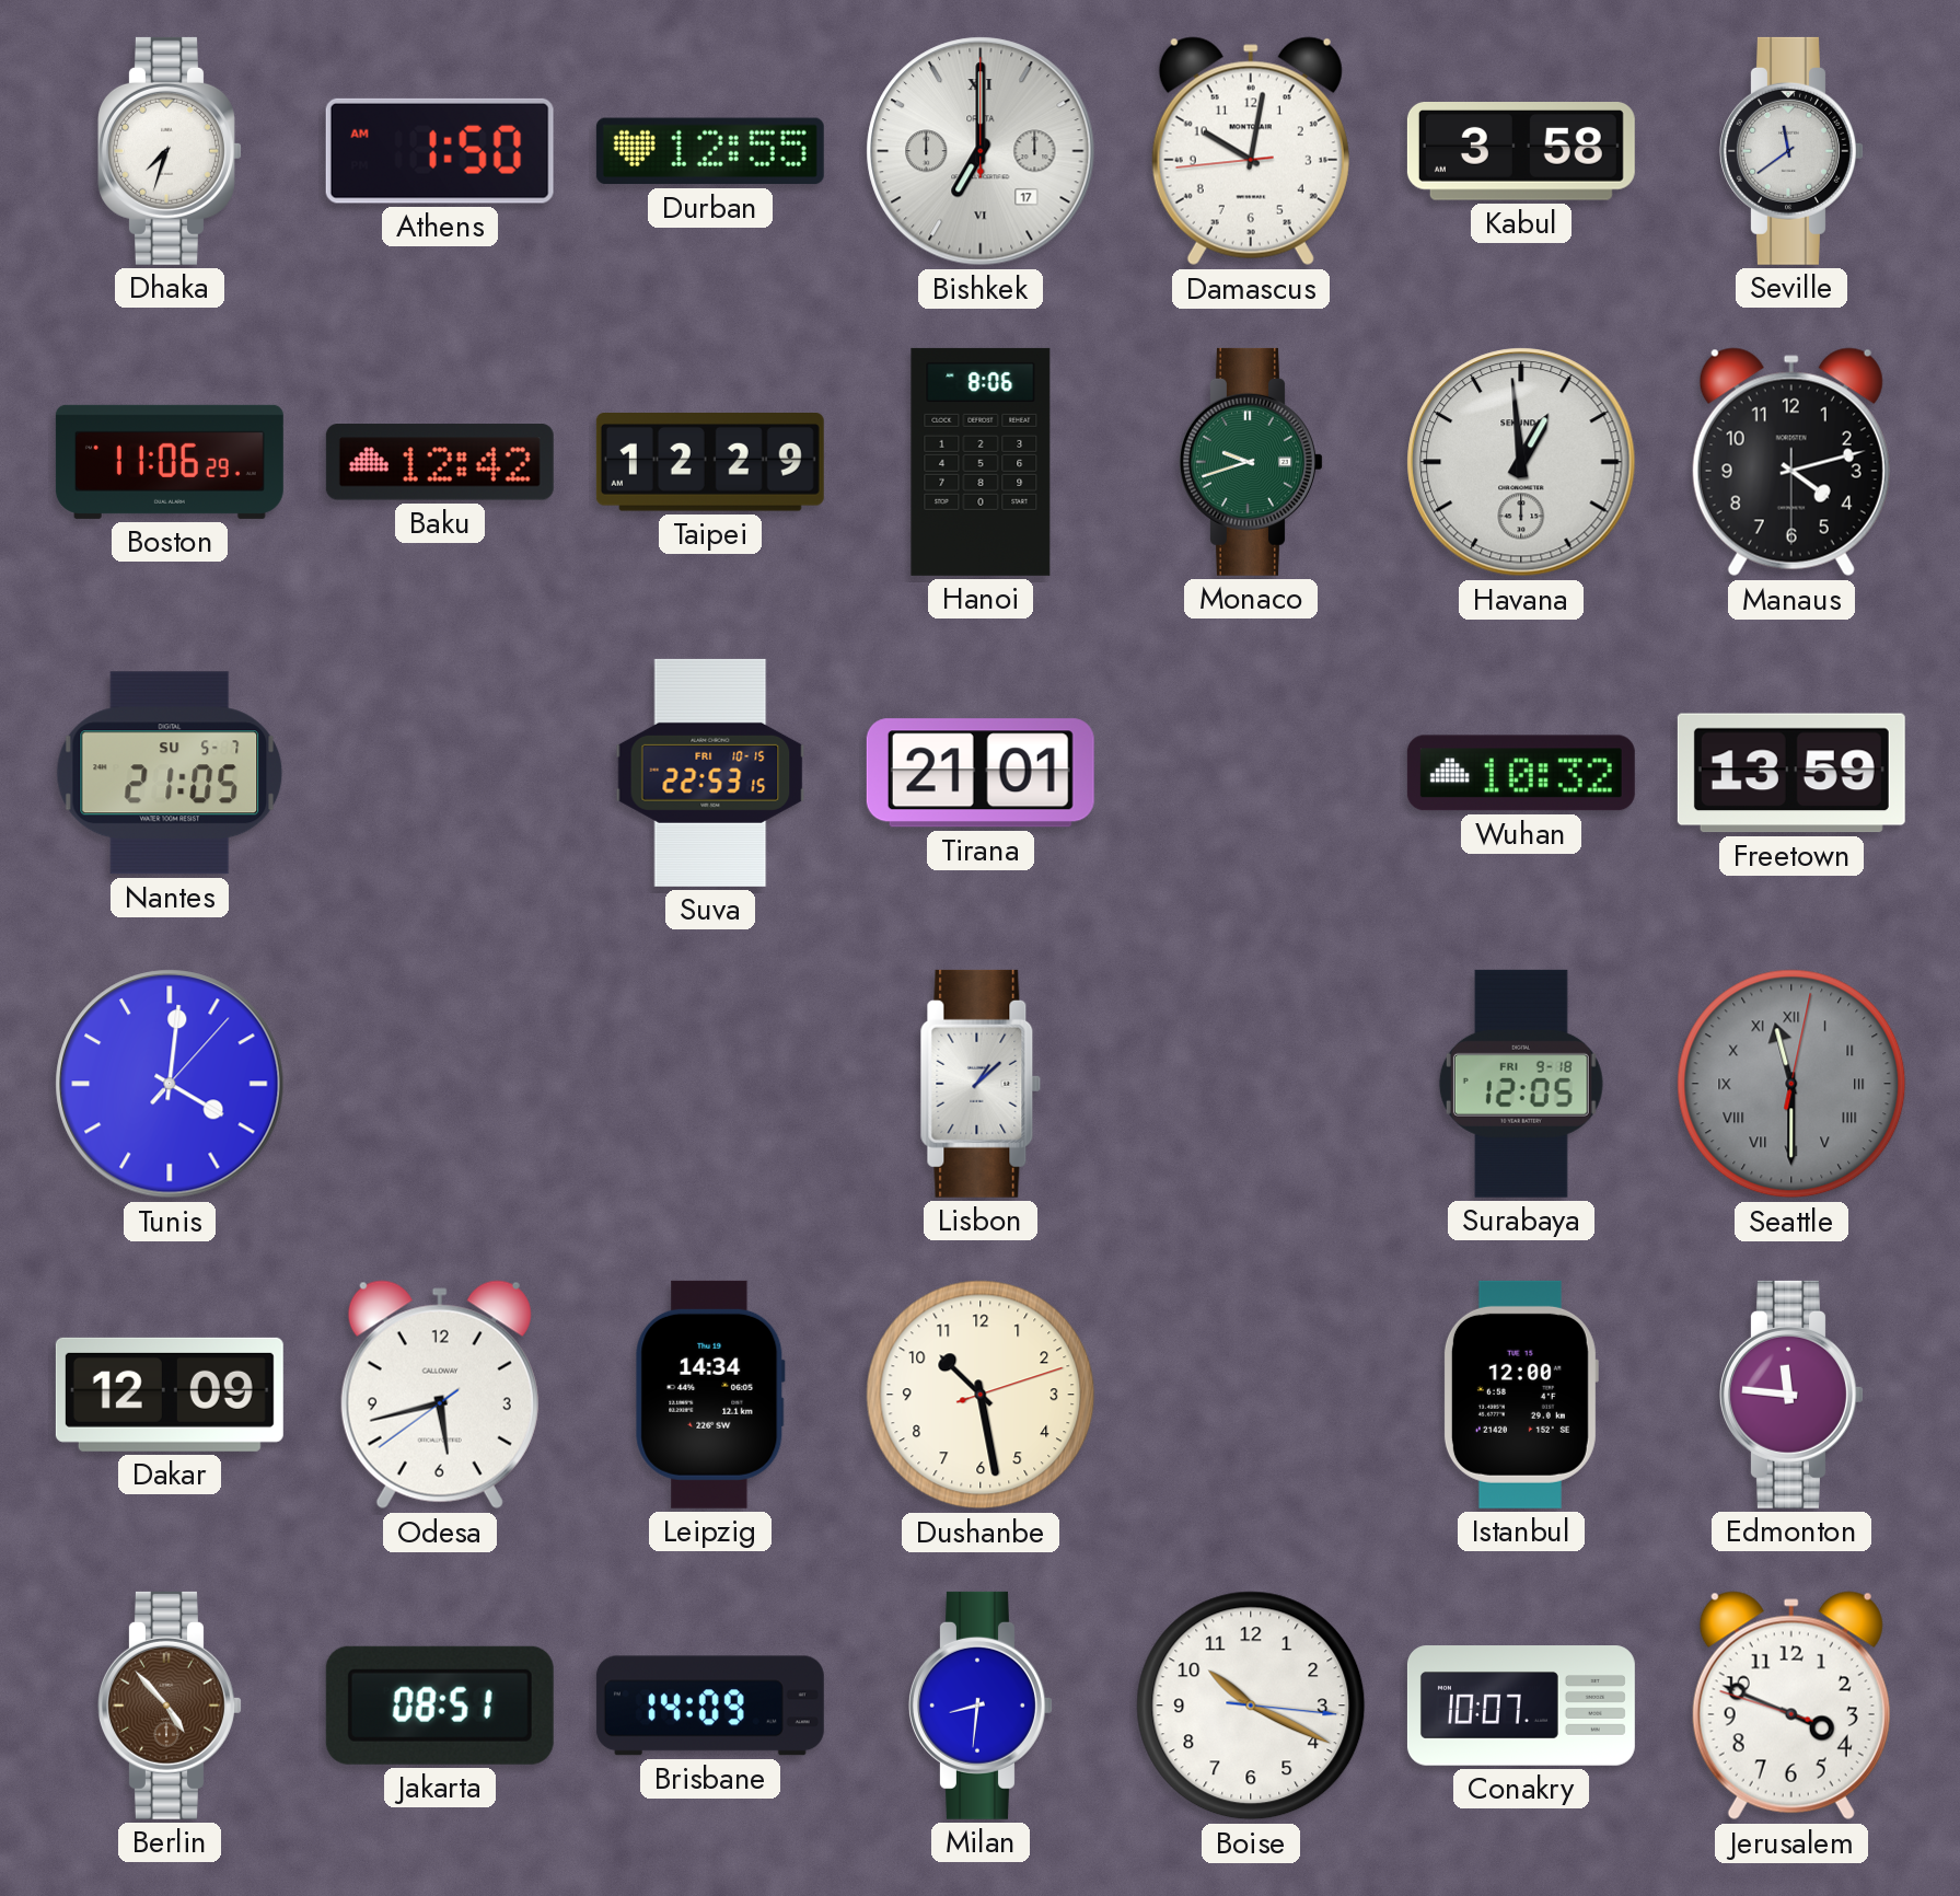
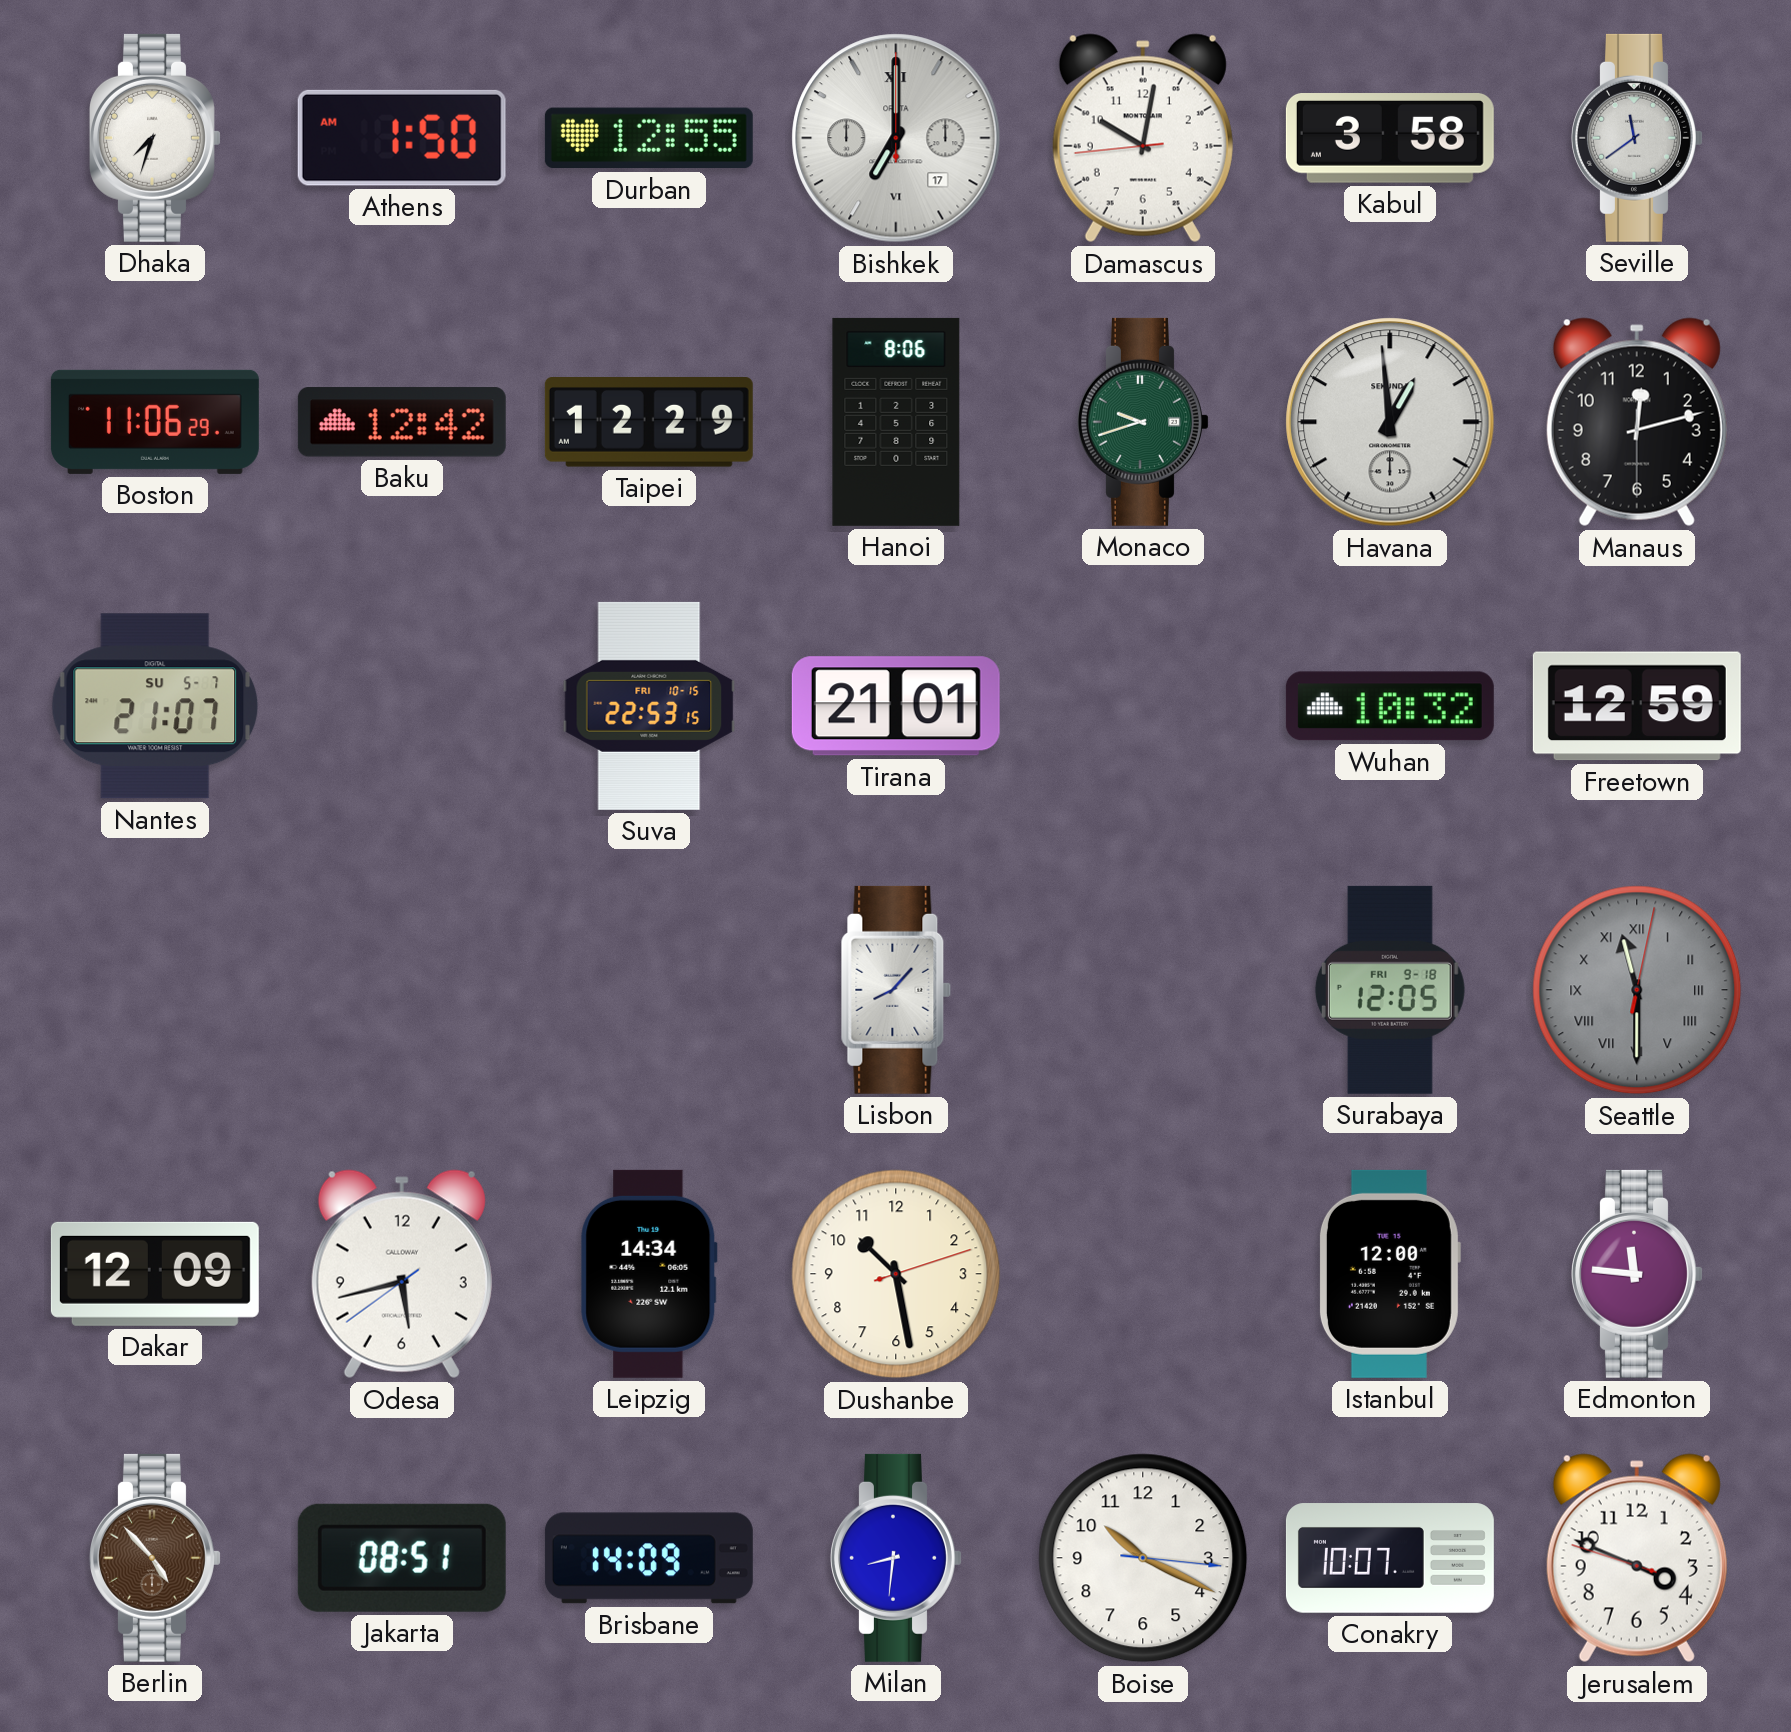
Manaus: 4:12 -> 12:12
Nantes: 21:05 -> 21:07
Freetown: 13:59 -> 12:59
Tunis: 4:01 -> none
Lisbon: 1:08 -> 8:07
